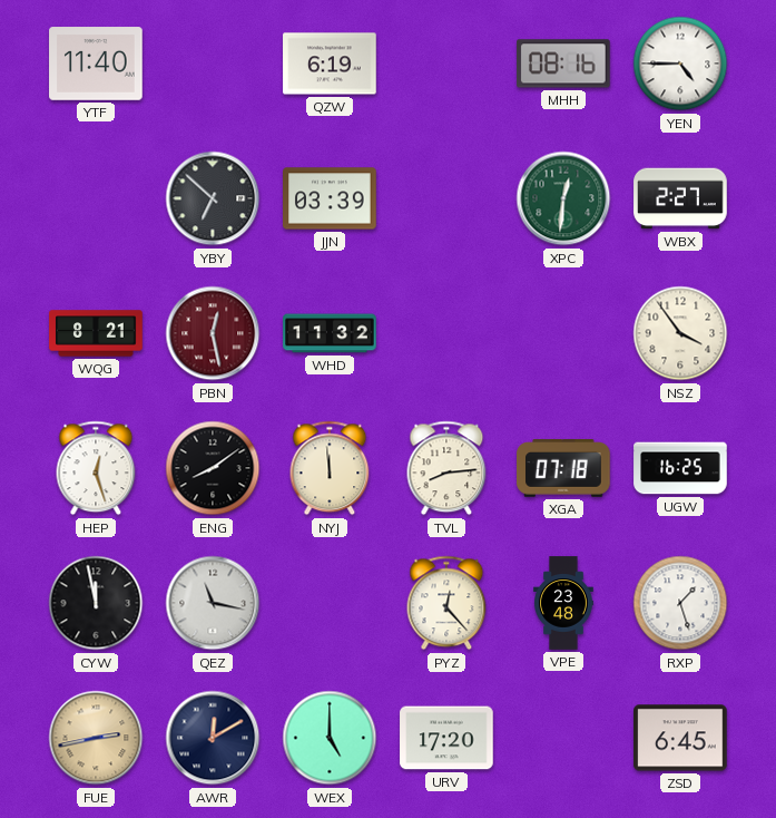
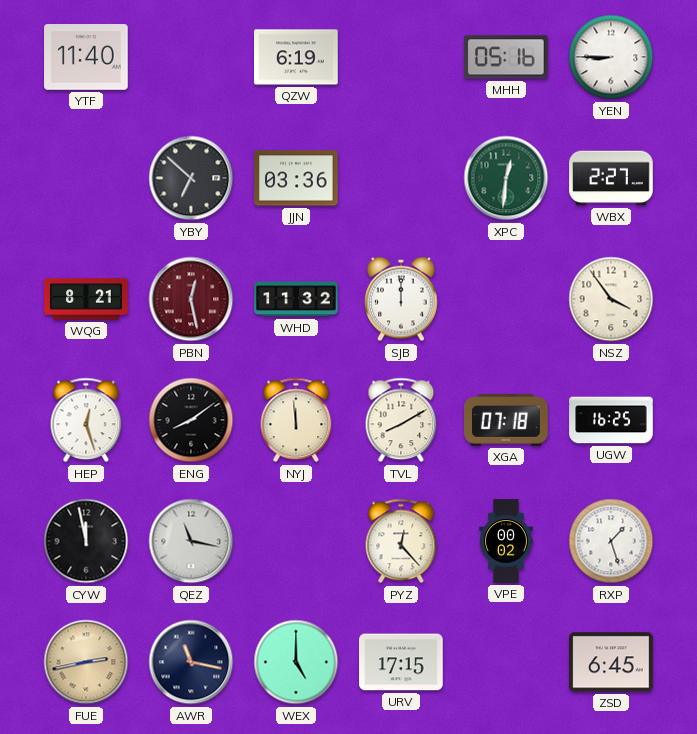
MHH: 08:16 -> 05:16
YEN: 4:45 -> 8:45
JJN: 03:39 -> 03:36
SJB: none -> 12:00
TVL: 8:14 -> 8:10
VPE: 23:48 -> 00:02
AWR: 12:10 -> 11:17
URV: 17:20 -> 17:15
